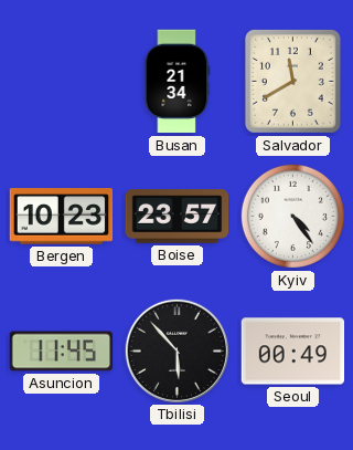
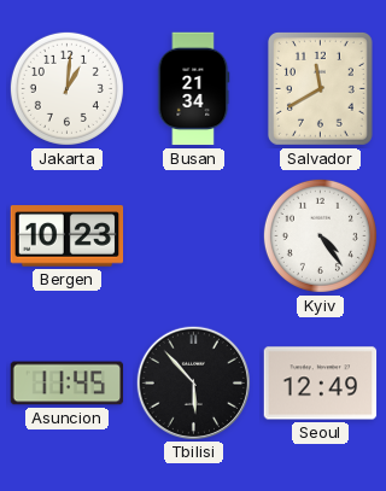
Jakarta: none -> 1:01
Boise: 23:57 -> none
Seoul: 00:49 -> 12:49
